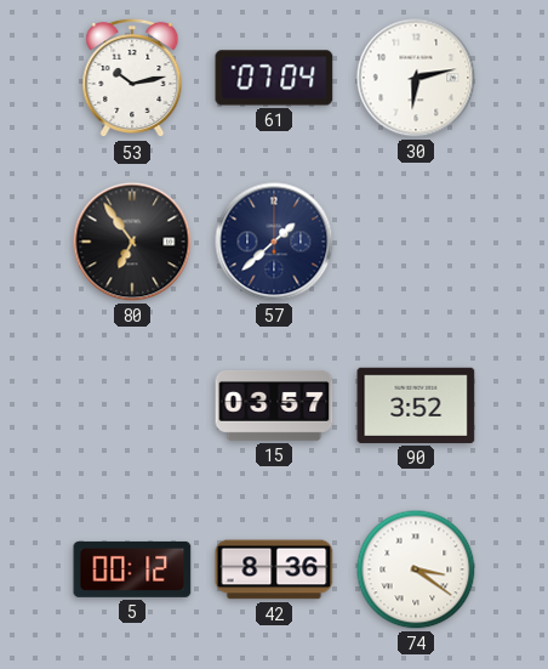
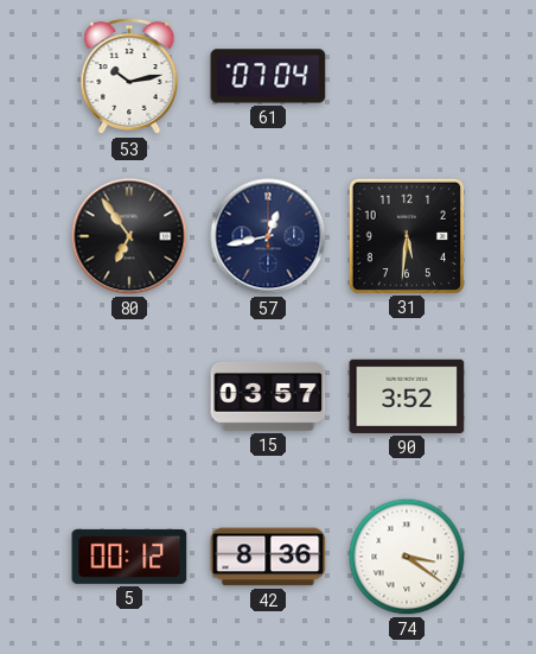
30: 6:13 -> none
57: 1:38 -> 12:43
31: none -> 5:31
